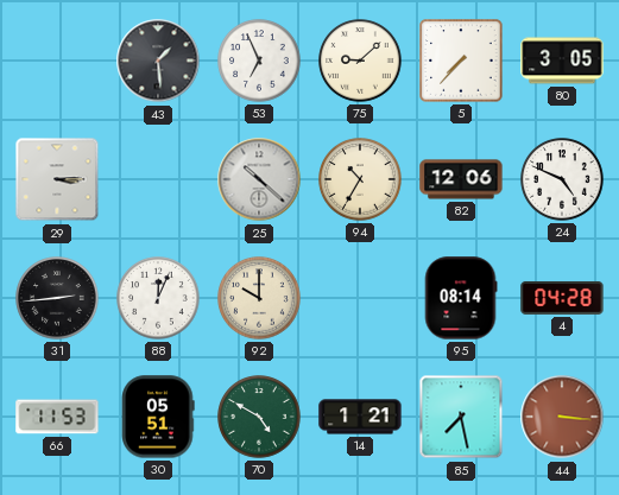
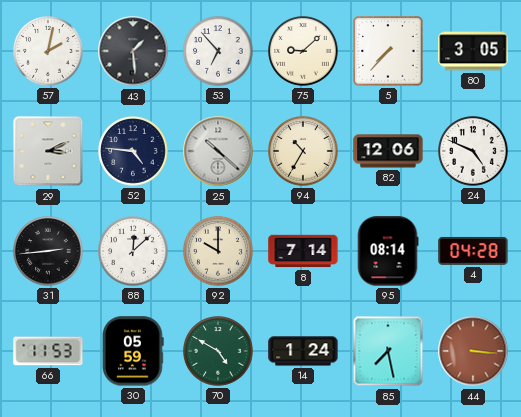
57: none -> 2:02
53: 6:56 -> 6:53
29: 3:15 -> 3:11
52: none -> 4:46
88: 12:04 -> 12:08
8: none -> 7:14
30: 05:51 -> 05:59
14: 1:21 -> 1:24
